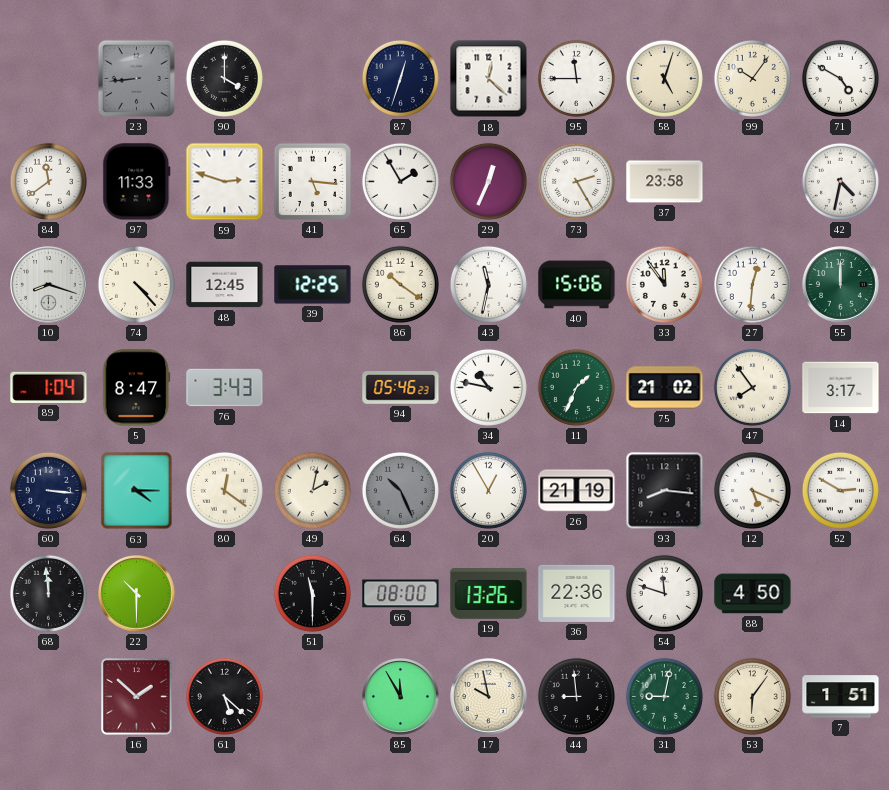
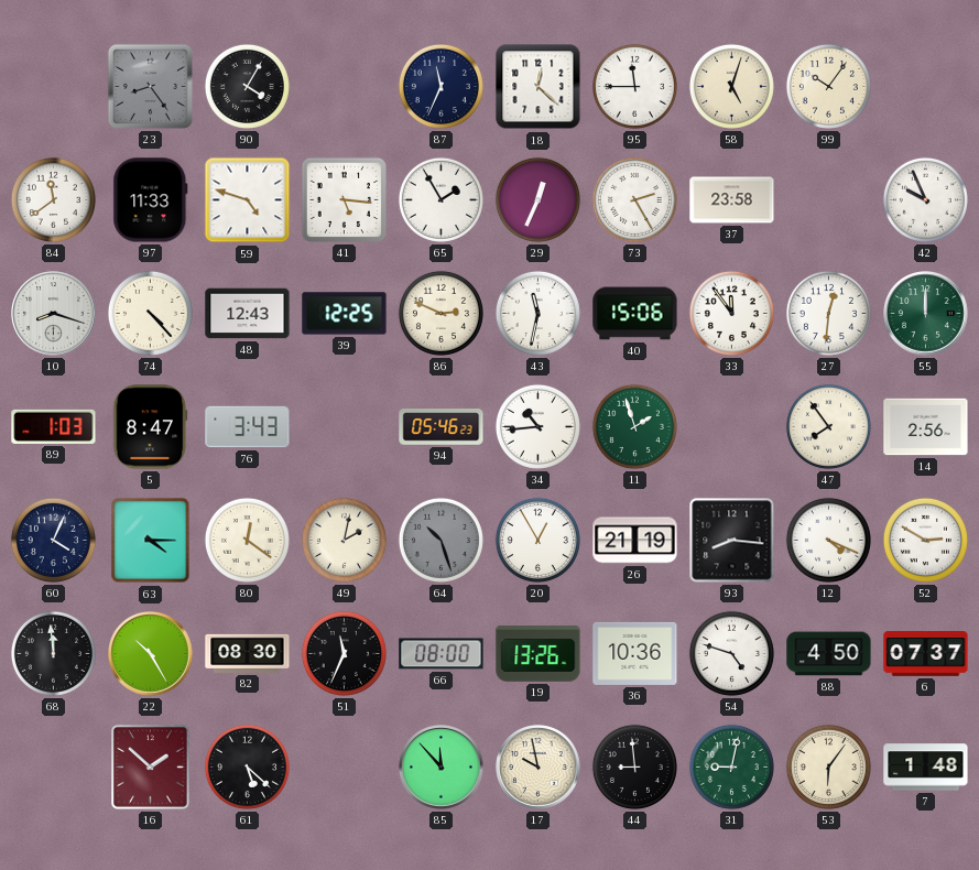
23: 8:44 -> 8:24
90: 4:00 -> 4:05
87: 12:33 -> 11:34
71: 4:50 -> none
59: 2:48 -> 4:48
42: 4:32 -> 9:56
48: 12:45 -> 12:43
86: 10:21 -> 2:49
89: 1:04 -> 1:03
34: 10:47 -> 10:44
11: 1:34 -> 1:57
75: 21:02 -> none
14: 3:17 -> 2:56
60: 3:16 -> 4:04
64: 10:26 -> 10:27
12: 5:19 -> 4:19
22: 10:30 -> 10:25
82: none -> 08:30
51: 11:30 -> 11:34
36: 22:36 -> 10:36
54: 11:48 -> 4:48
6: none -> 07:37
85: 11:55 -> 11:53
7: 1:51 -> 1:48
